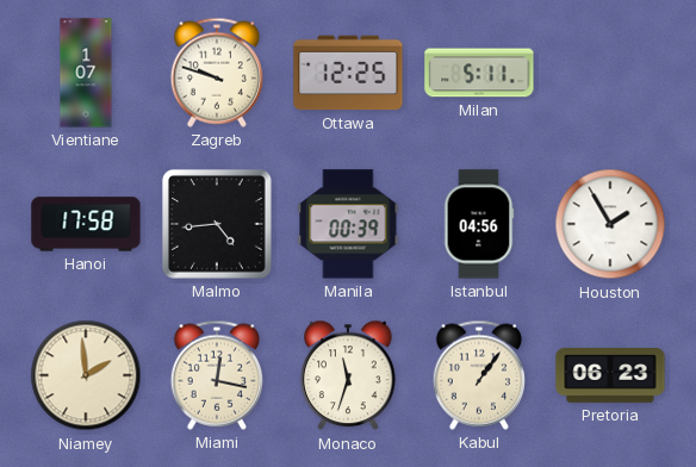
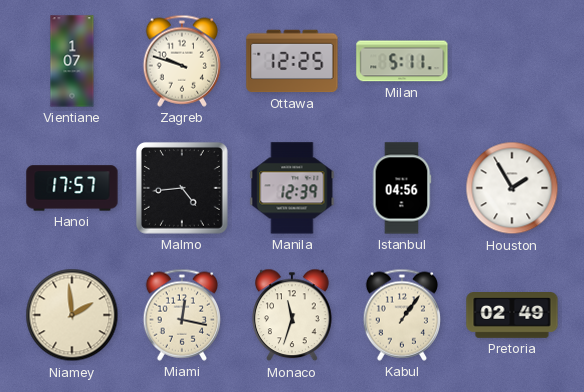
Hanoi: 17:58 -> 17:57
Manila: 00:39 -> 12:39
Pretoria: 06:23 -> 02:49
